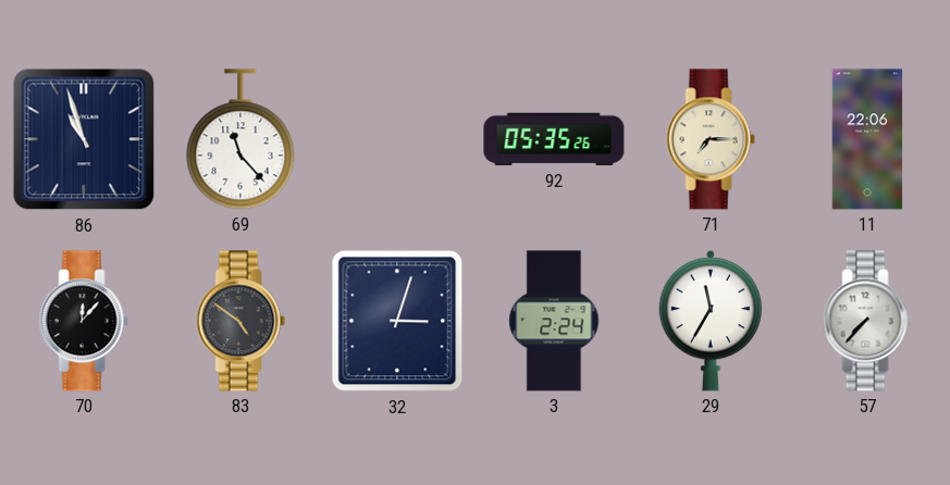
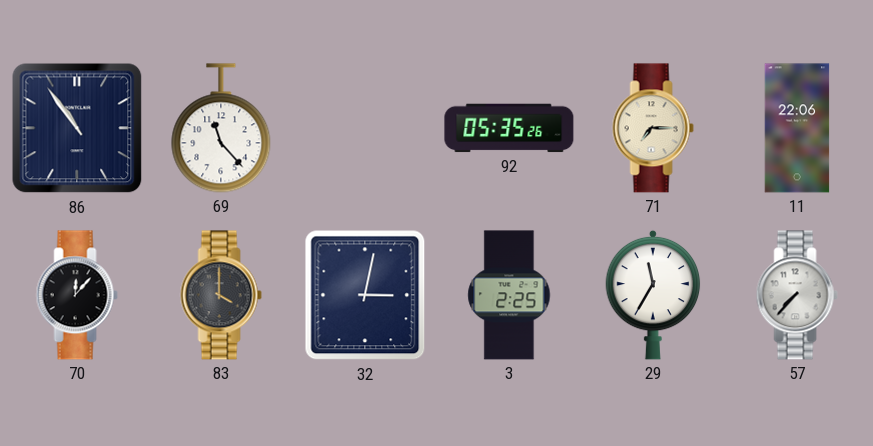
86: 10:57 -> 10:54
83: 4:51 -> 4:00
32: 3:03 -> 3:02
3: 2:24 -> 2:25
